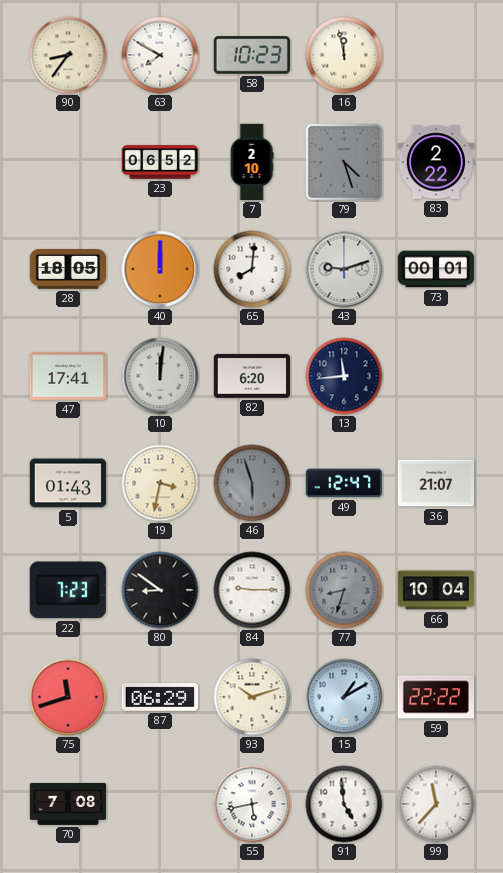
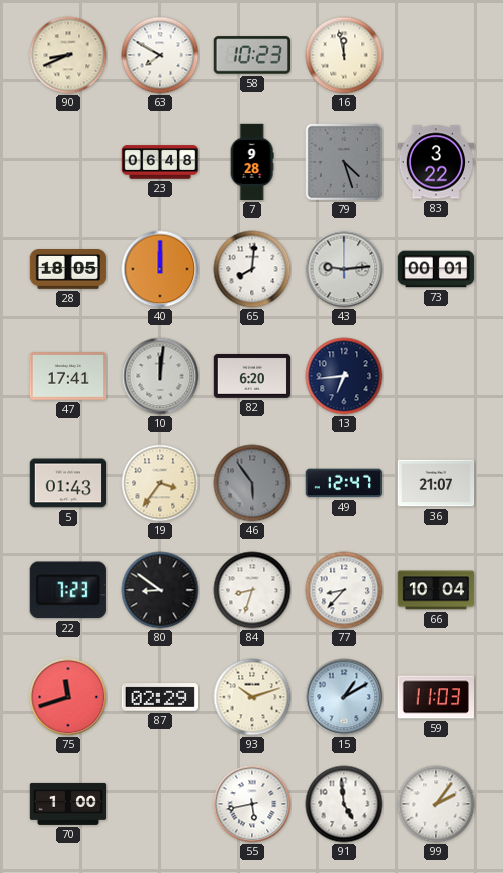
90: 8:36 -> 8:41
23: 06:52 -> 06:48
7: 2:10 -> 9:28
83: 2:22 -> 3:22
43: 9:12 -> 9:14
13: 11:44 -> 6:44
19: 3:32 -> 3:36
46: 5:57 -> 5:54
84: 9:15 -> 8:33
77: 8:33 -> 8:37
77 dial: grey -> white
87: 06:29 -> 02:29
59: 22:22 -> 11:03
70: 7:08 -> 1:00
99: 11:37 -> 2:06
